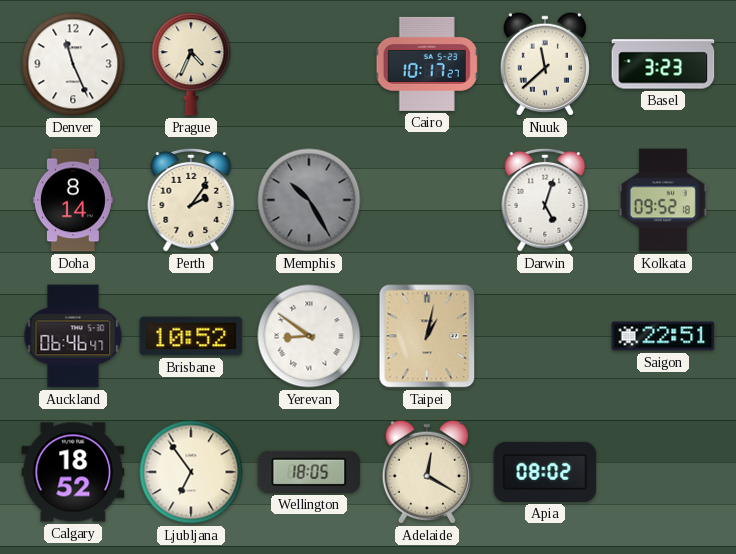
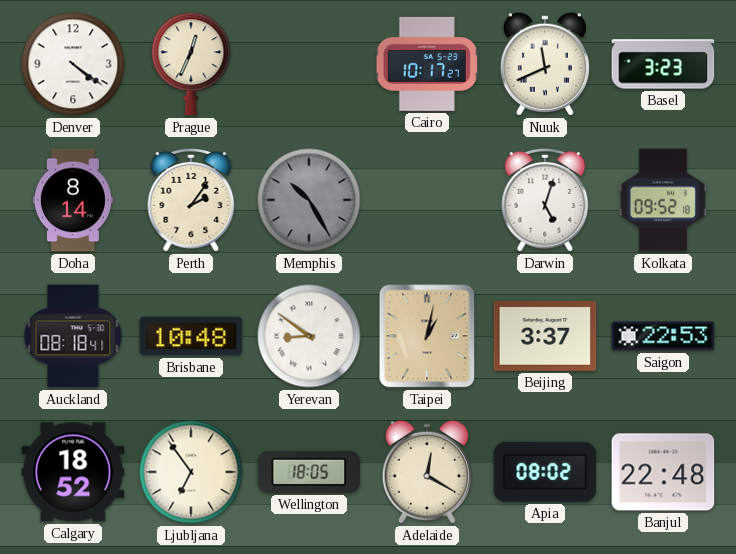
Denver: 11:26 -> 4:21
Prague: 4:34 -> 12:34
Nuuk: 11:38 -> 11:41
Auckland: 06:46 -> 08:18
Brisbane: 10:52 -> 10:48
Beijing: none -> 3:37
Saigon: 22:51 -> 22:53
Banjul: none -> 22:48
